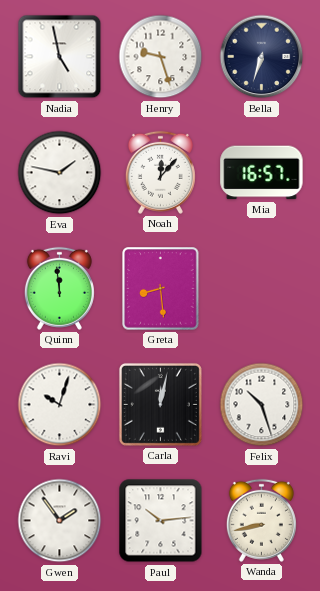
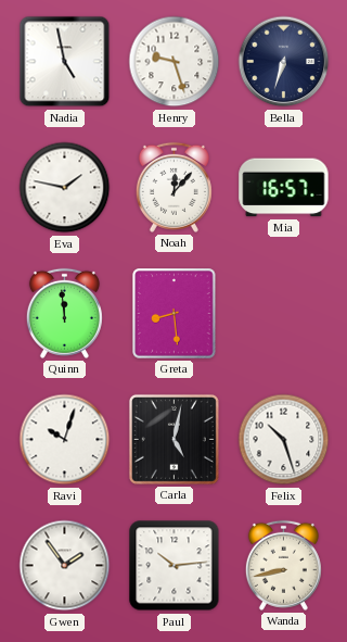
Carla: 12:02 -> 5:02
